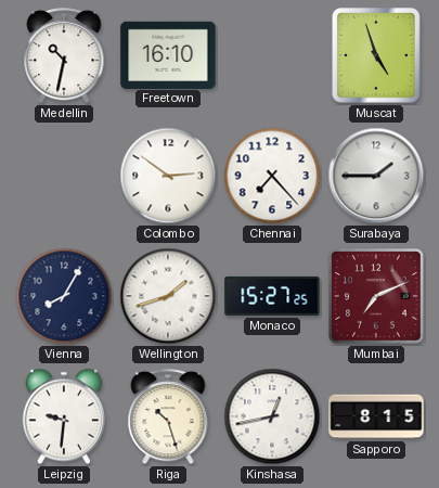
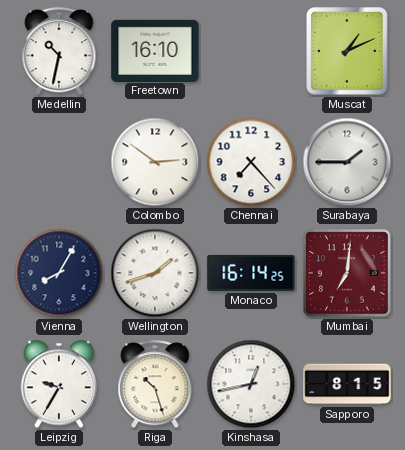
Muscat: 4:57 -> 1:11
Monaco: 15:27 -> 16:14
Mumbai: 7:11 -> 7:01
Leipzig: 9:31 -> 9:35
